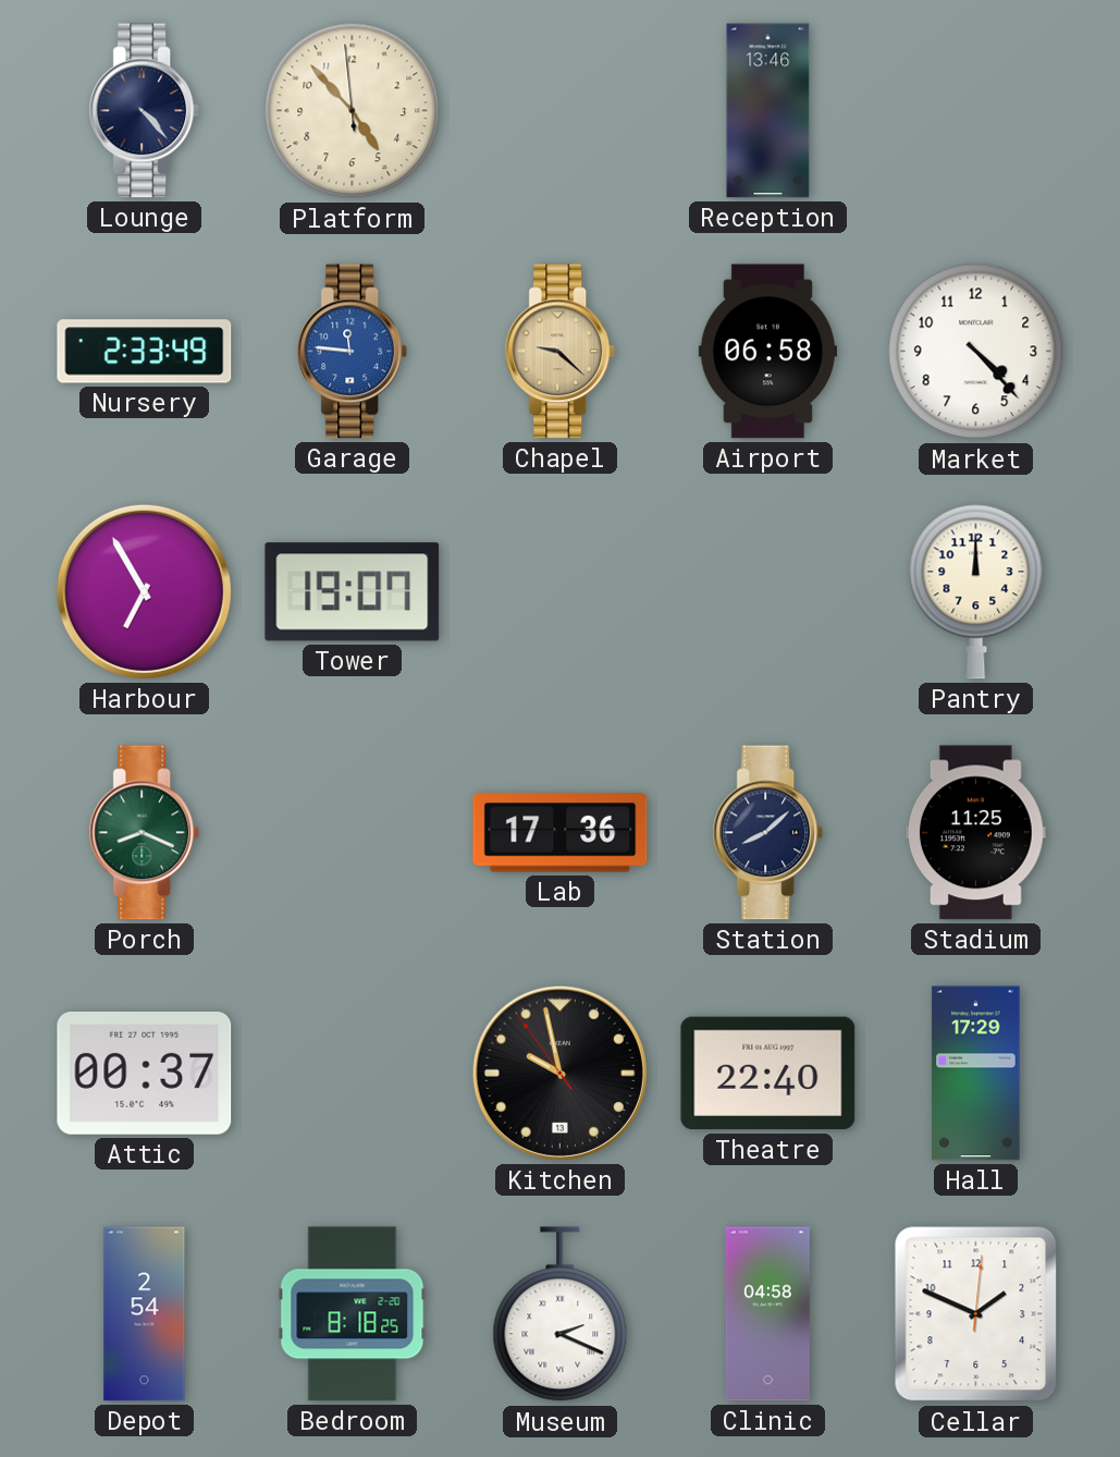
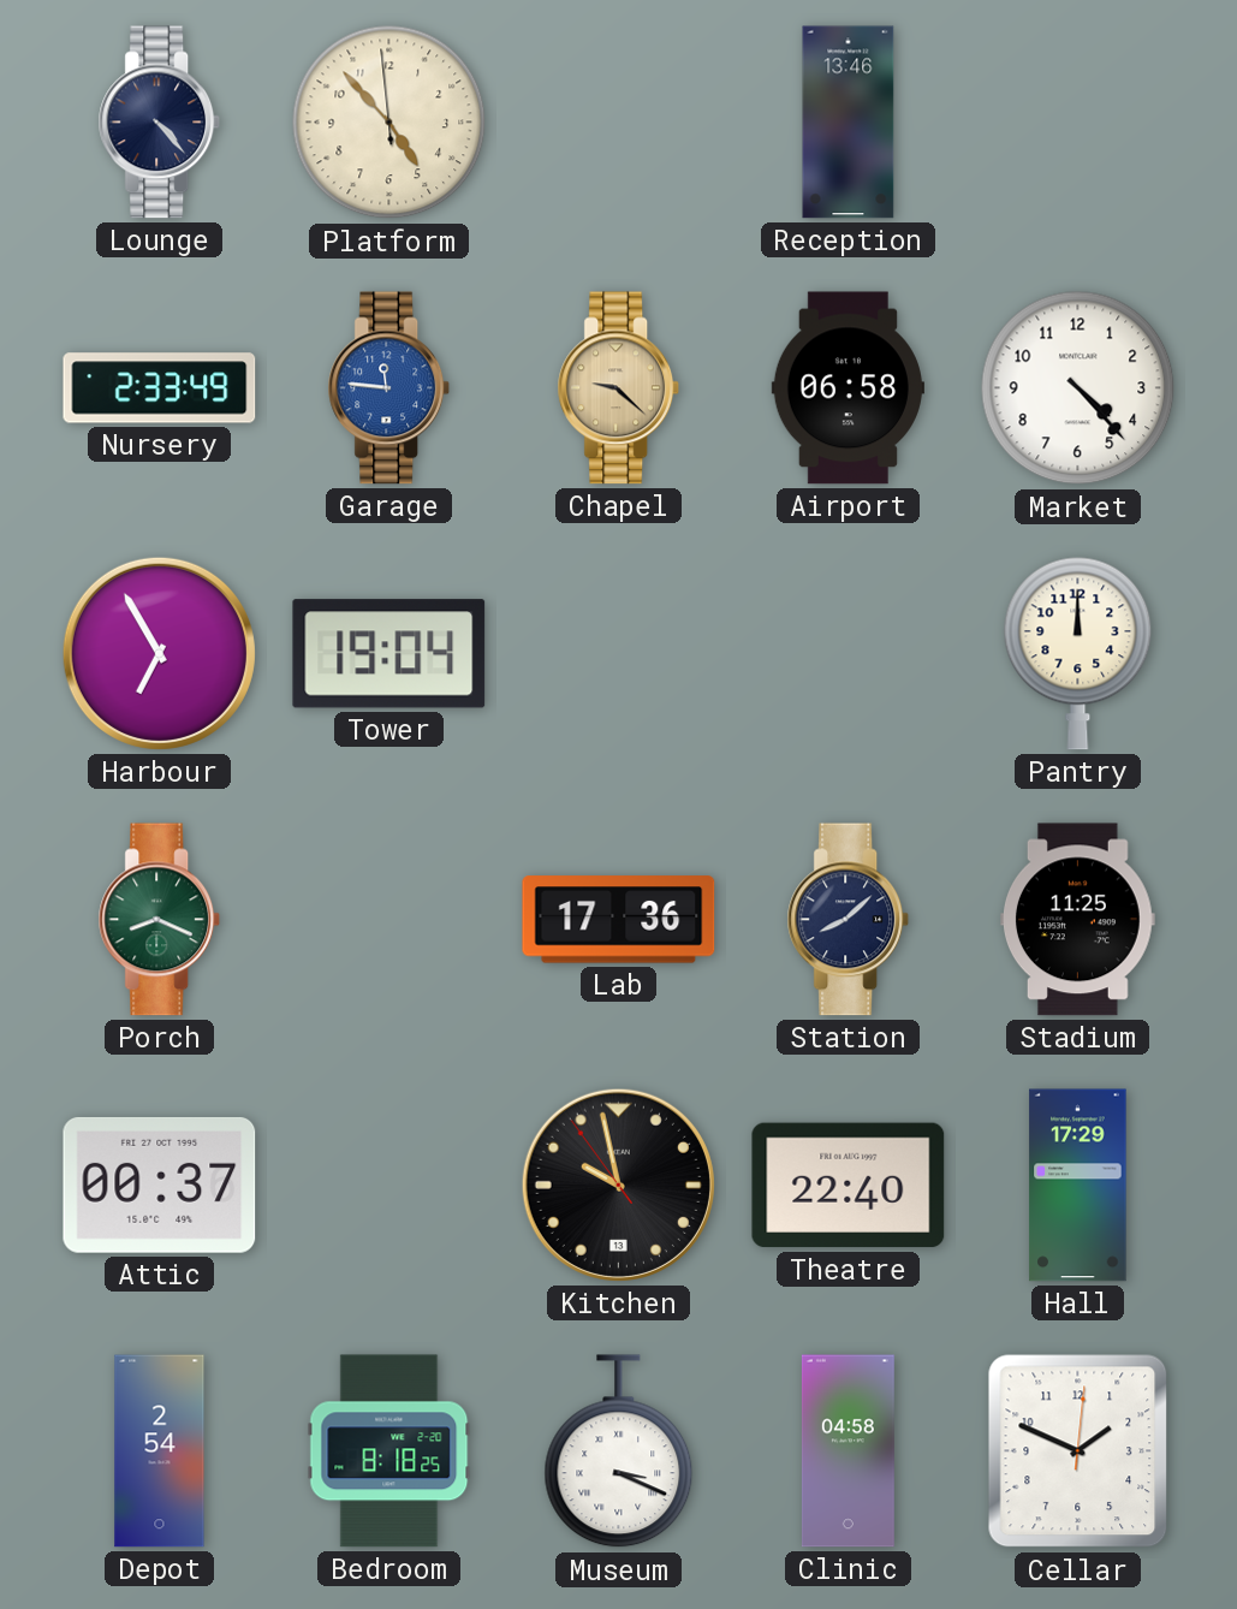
Tower: 19:07 -> 19:04
Museum: 2:19 -> 3:19
